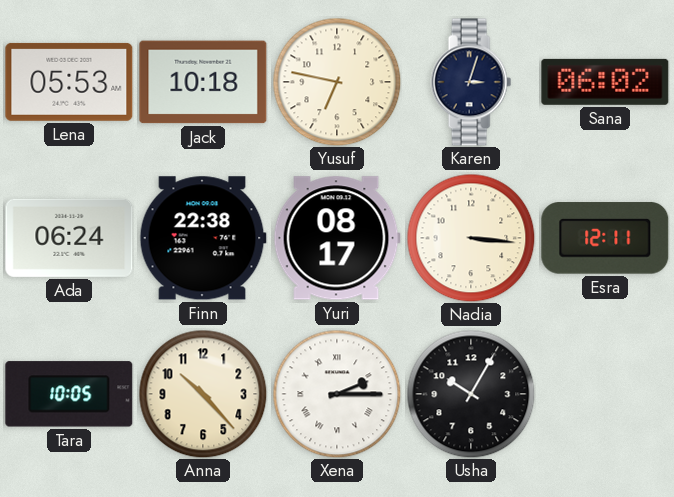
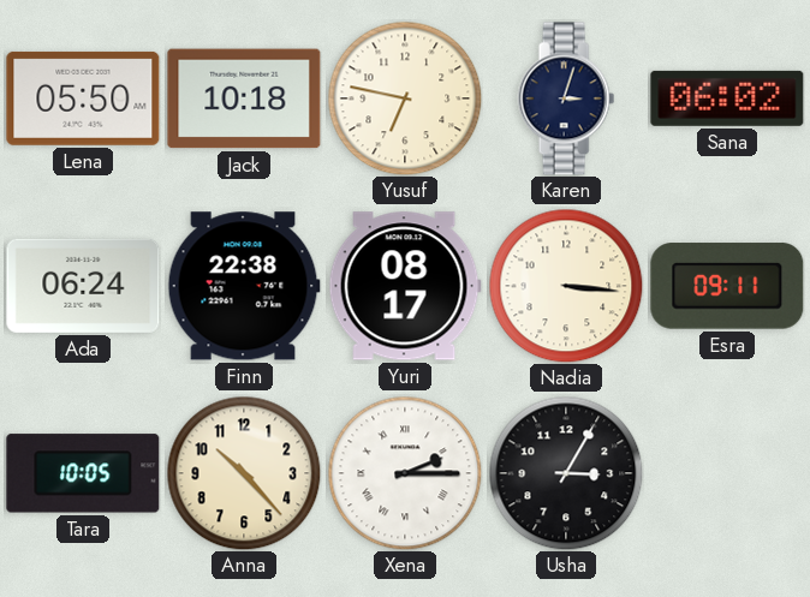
Lena: 05:53 -> 05:50
Esra: 12:11 -> 09:11
Usha: 10:05 -> 3:05
